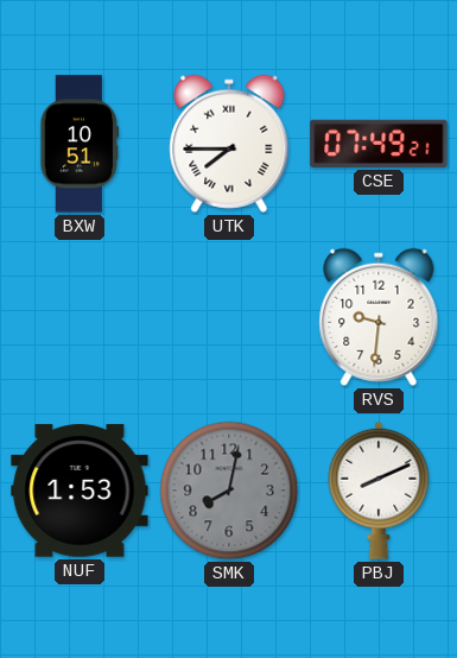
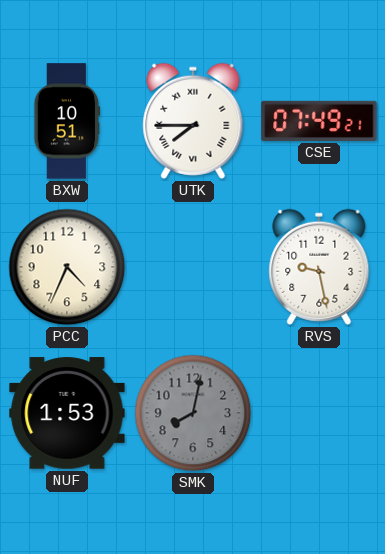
PCC: none -> 4:34
RVS: 9:31 -> 9:28
PBJ: 8:11 -> none
